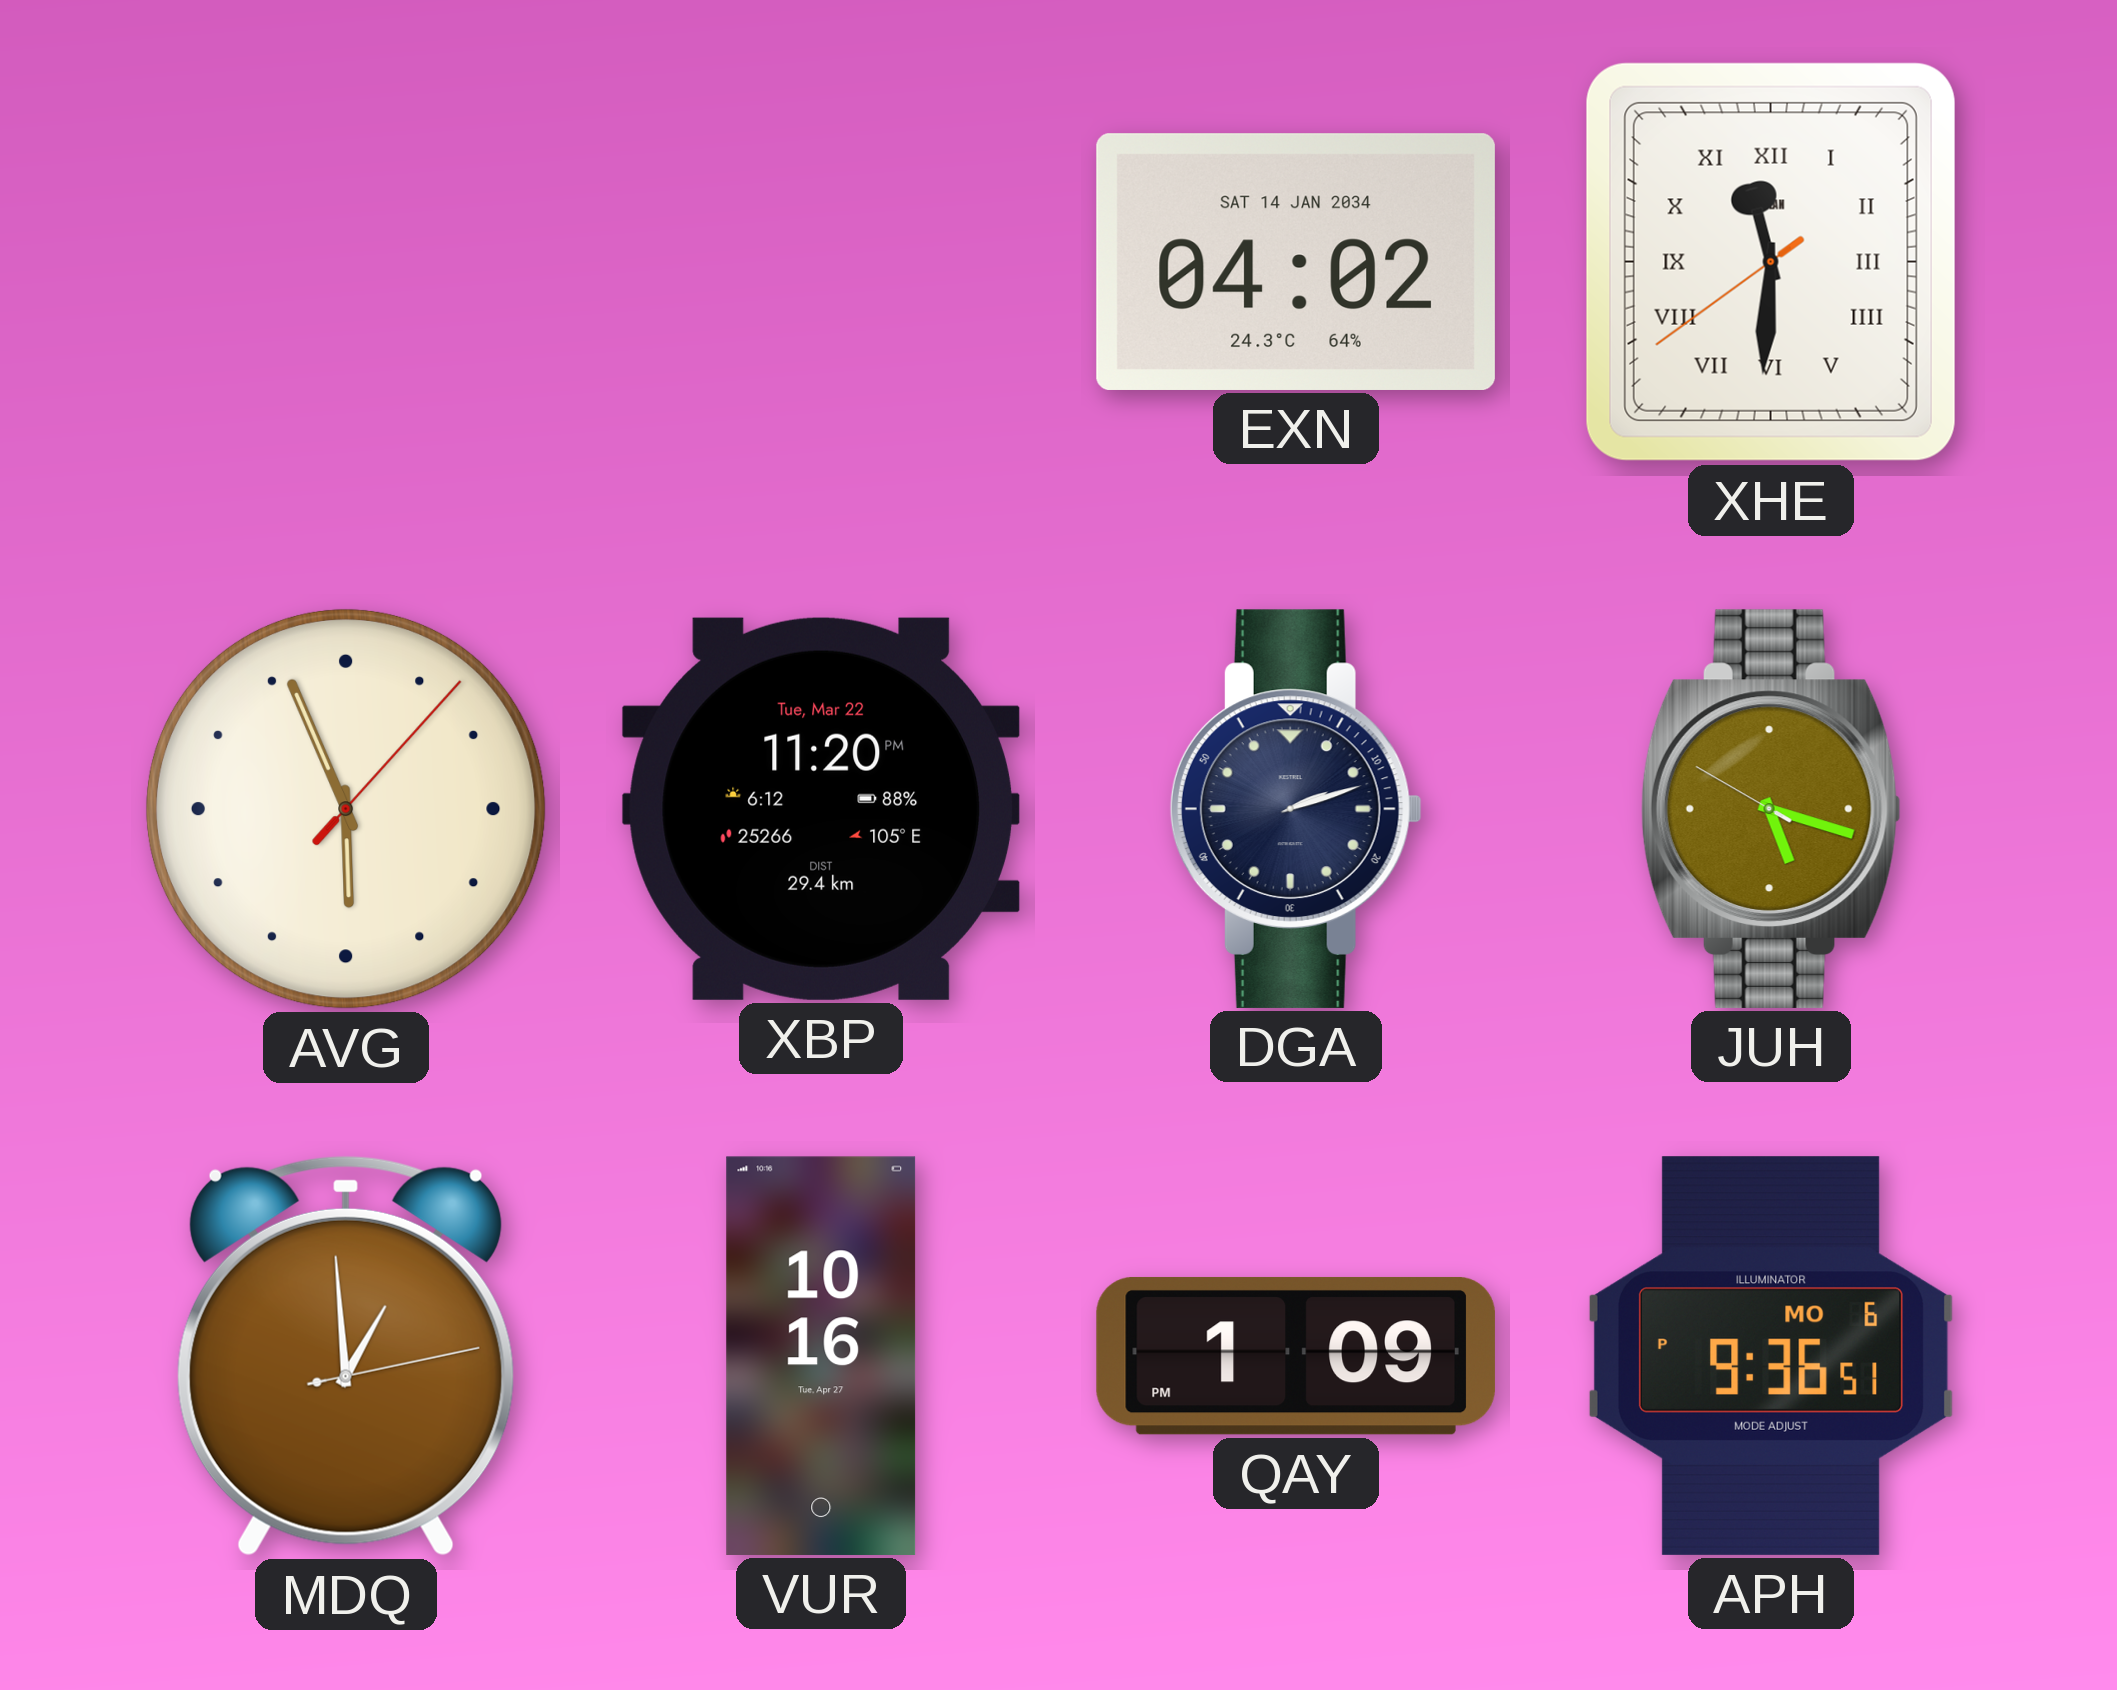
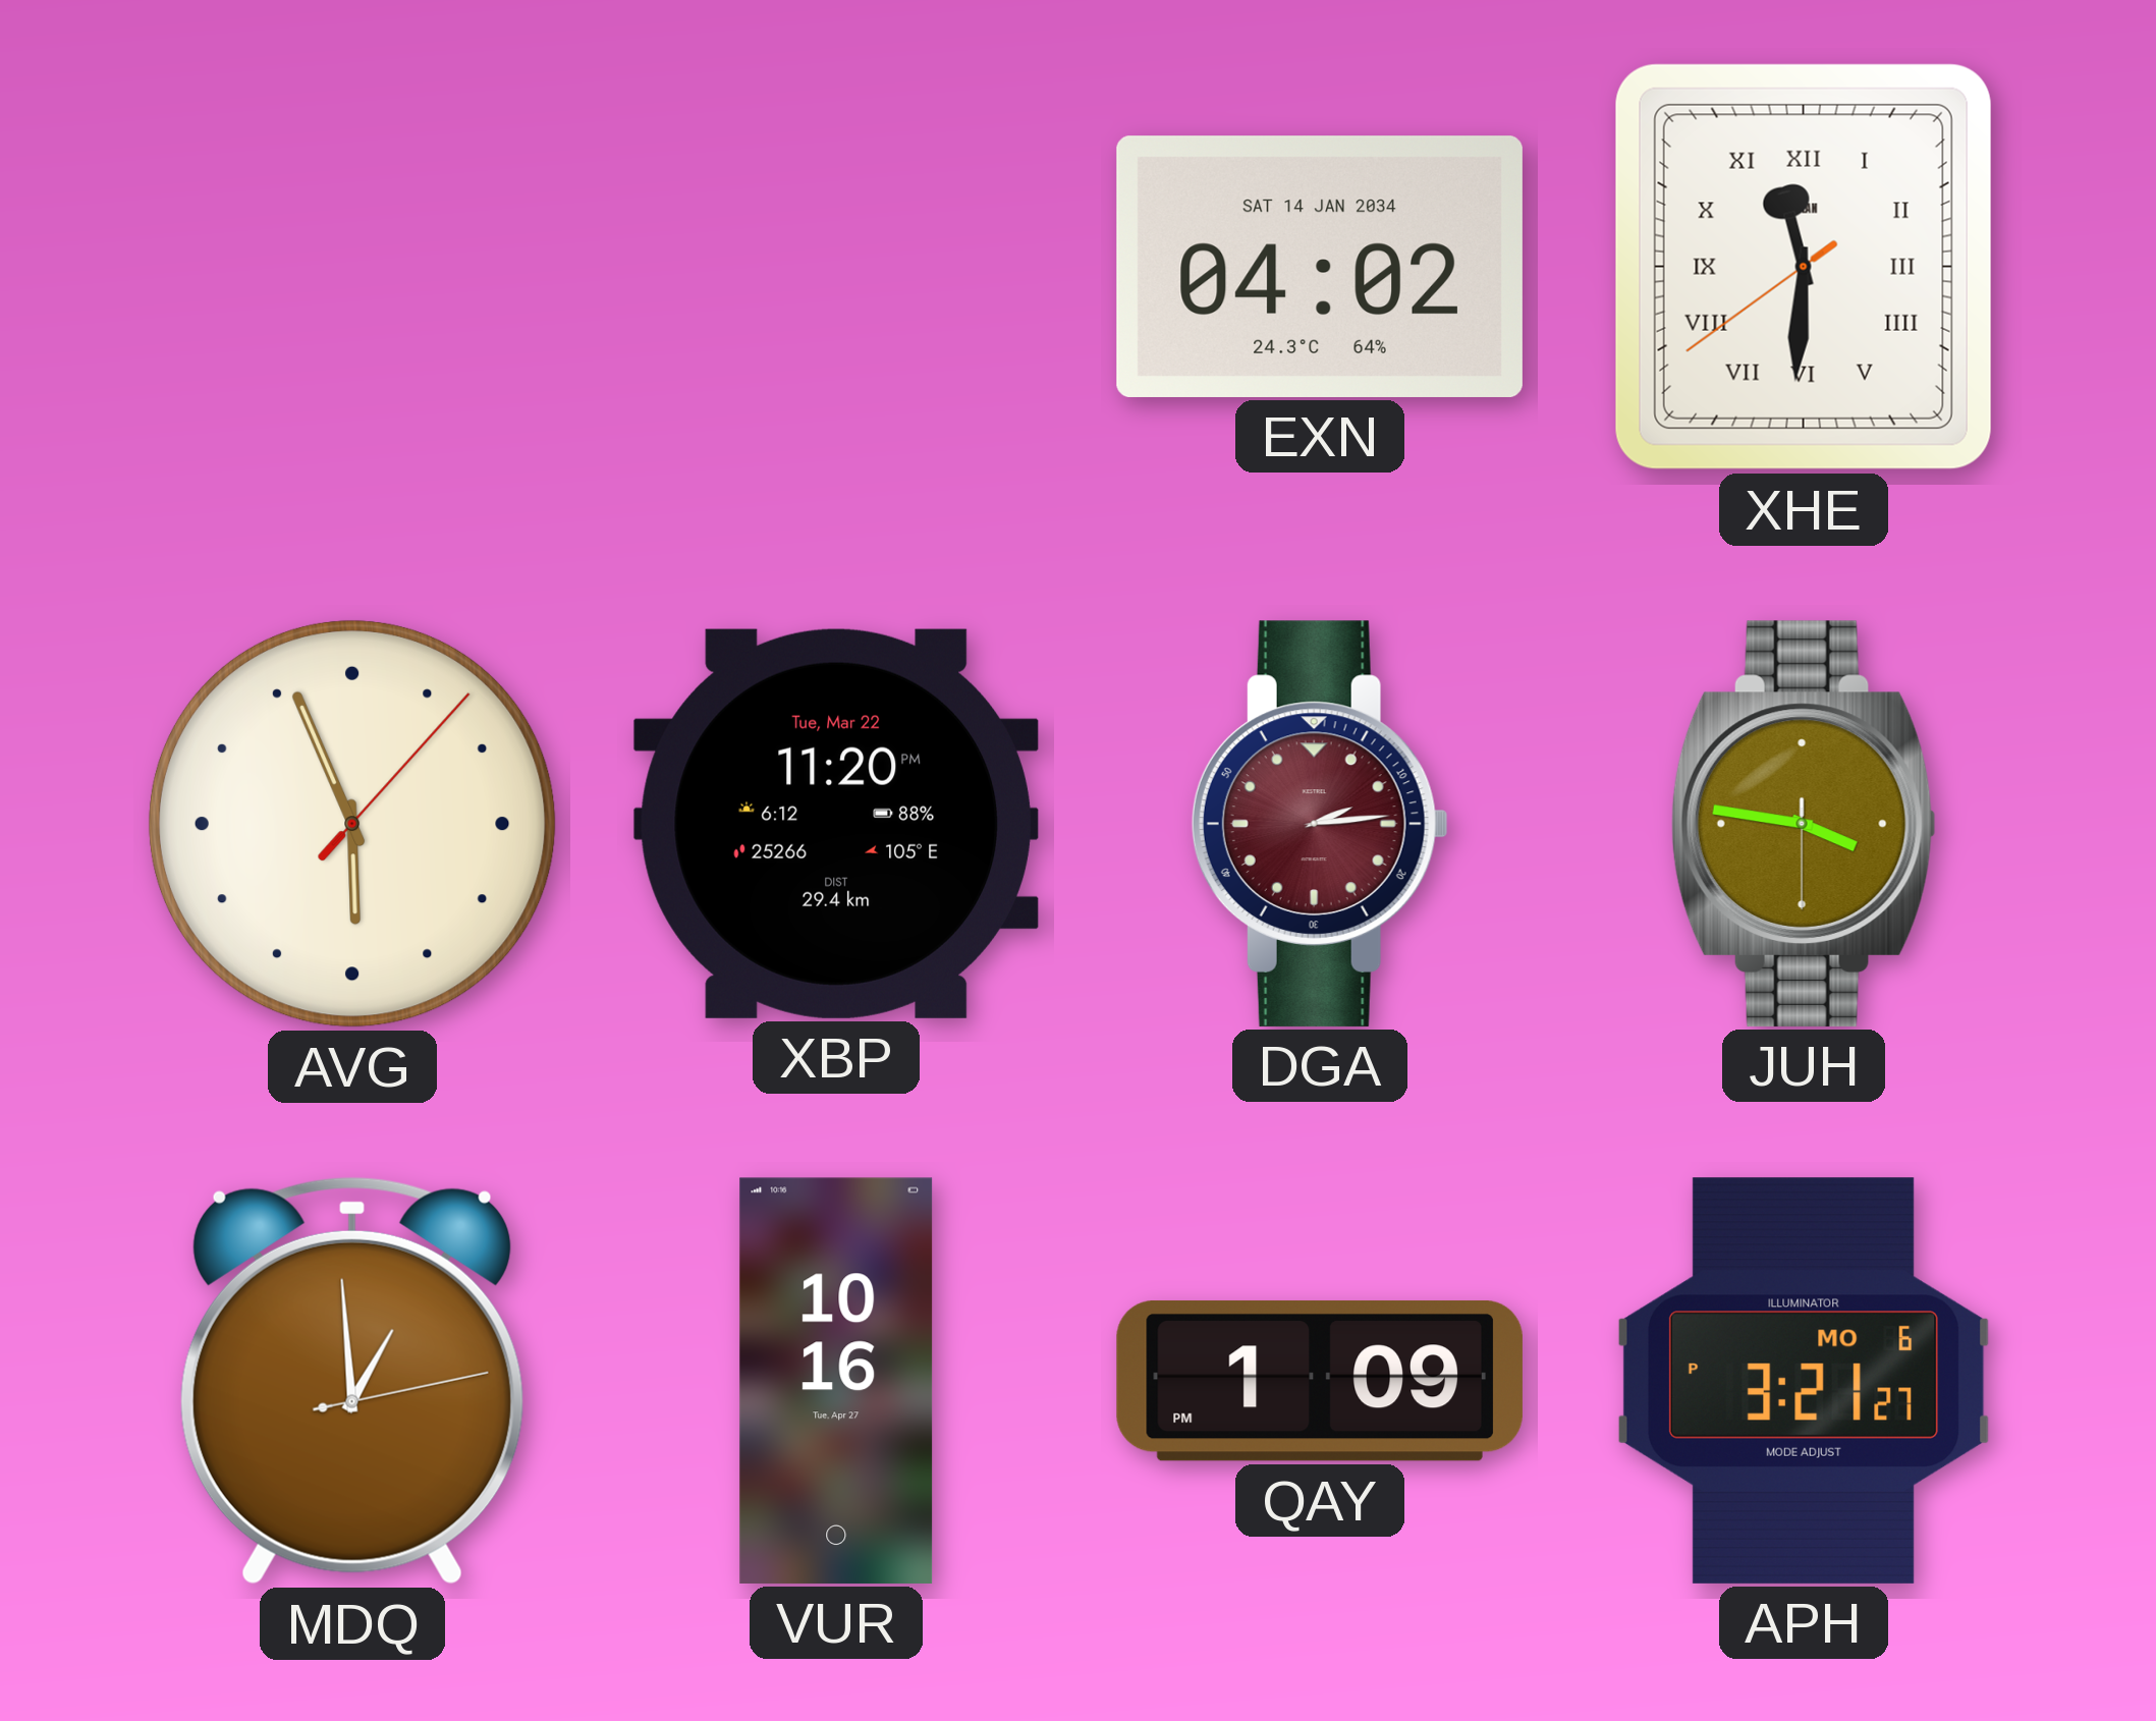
DGA: 2:12 -> 2:14
DGA dial: navy -> burgundy
JUH: 5:17 -> 3:46
APH: 9:36 -> 3:21
